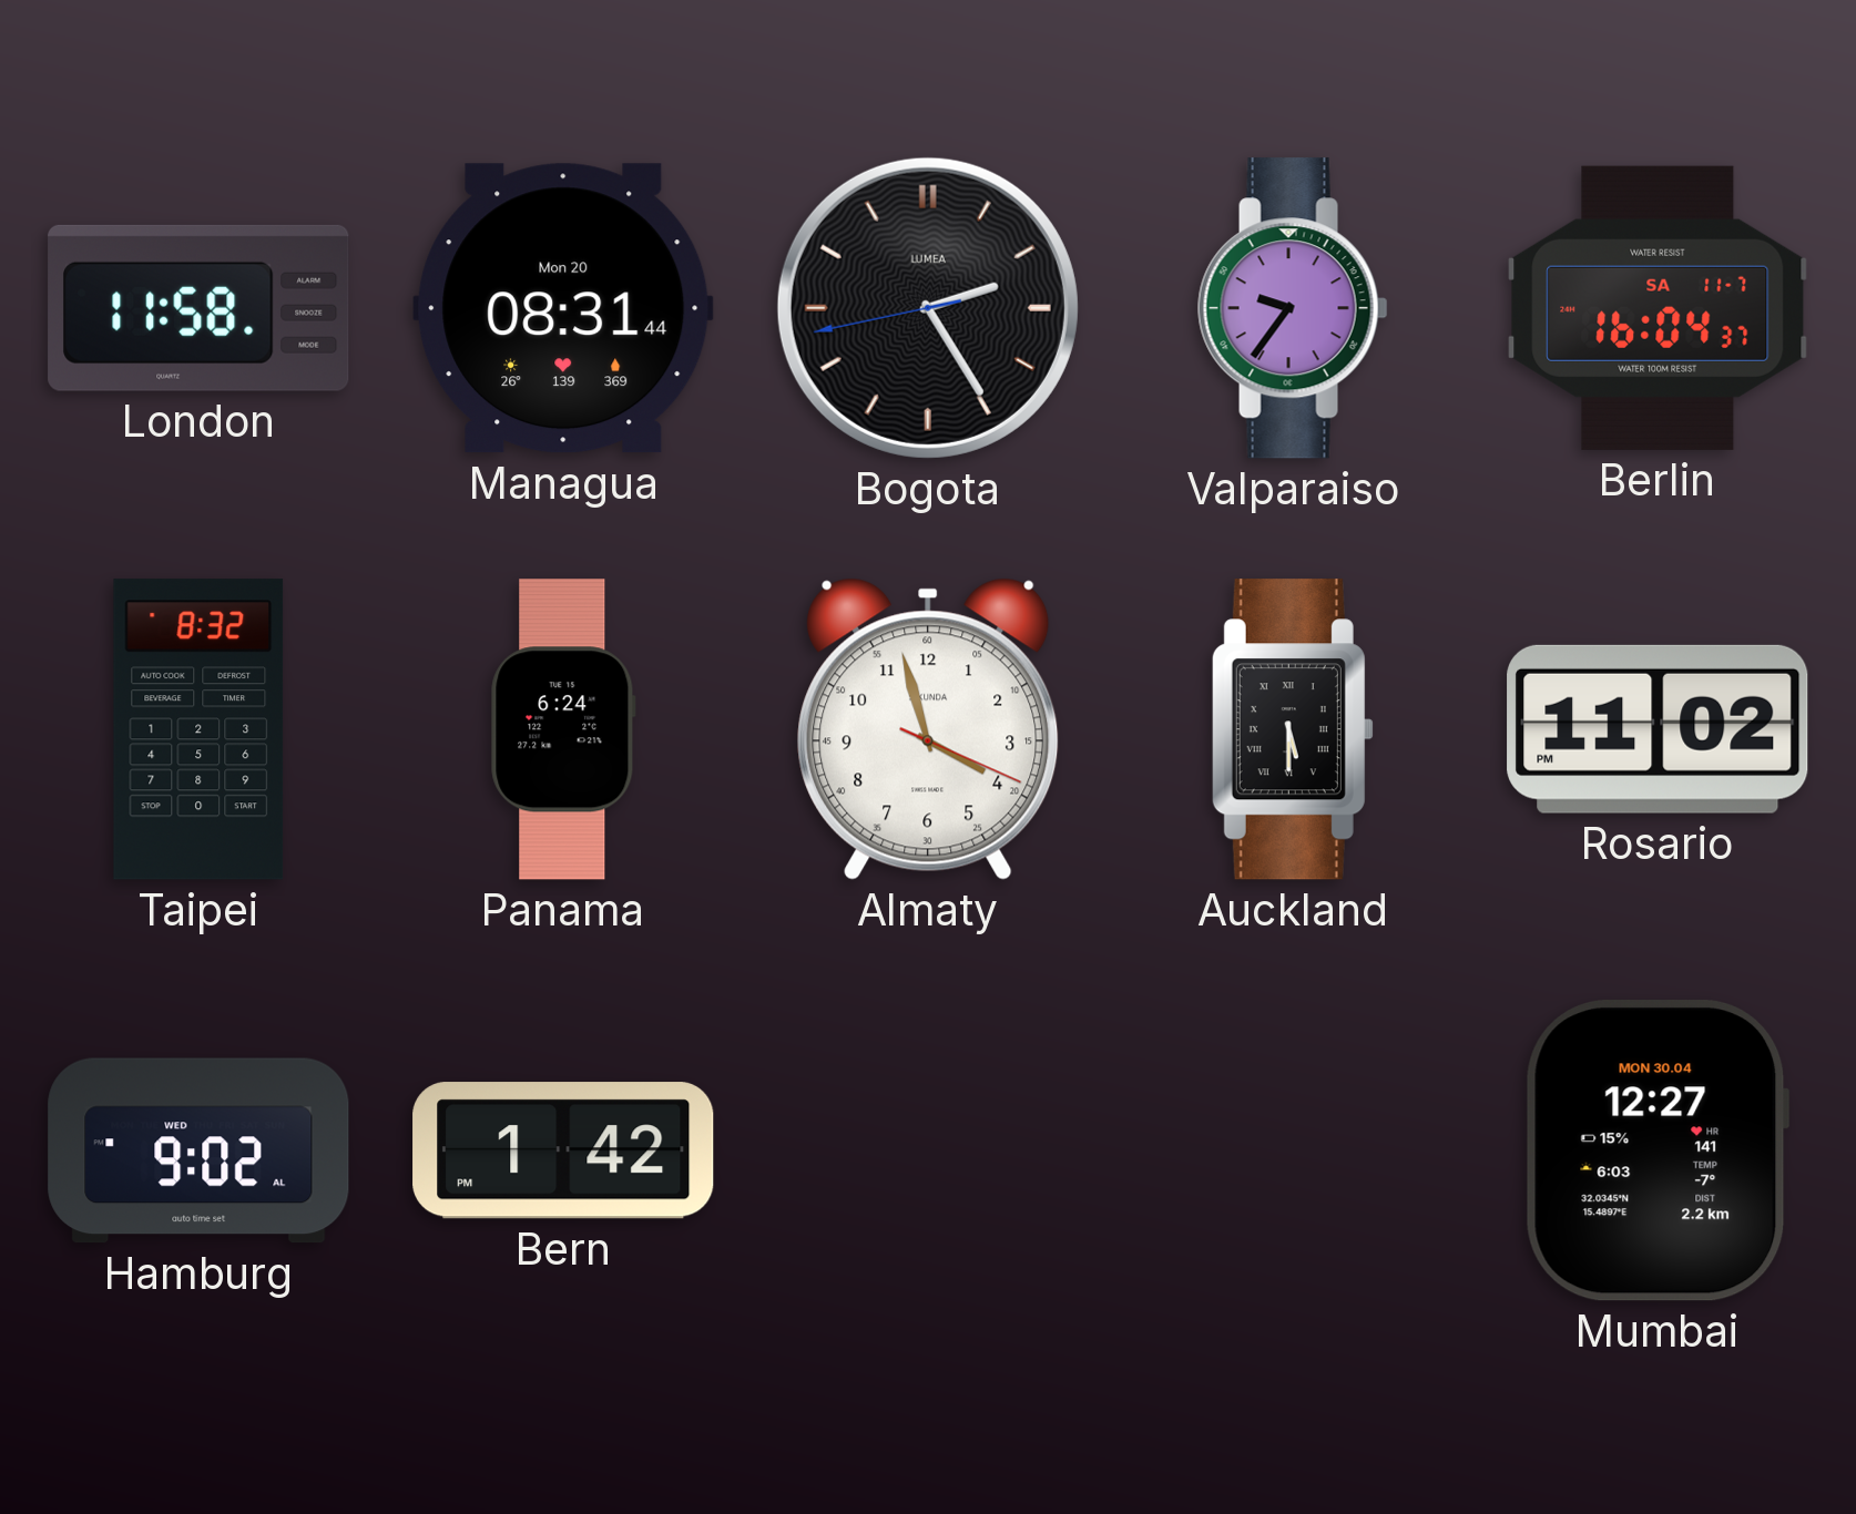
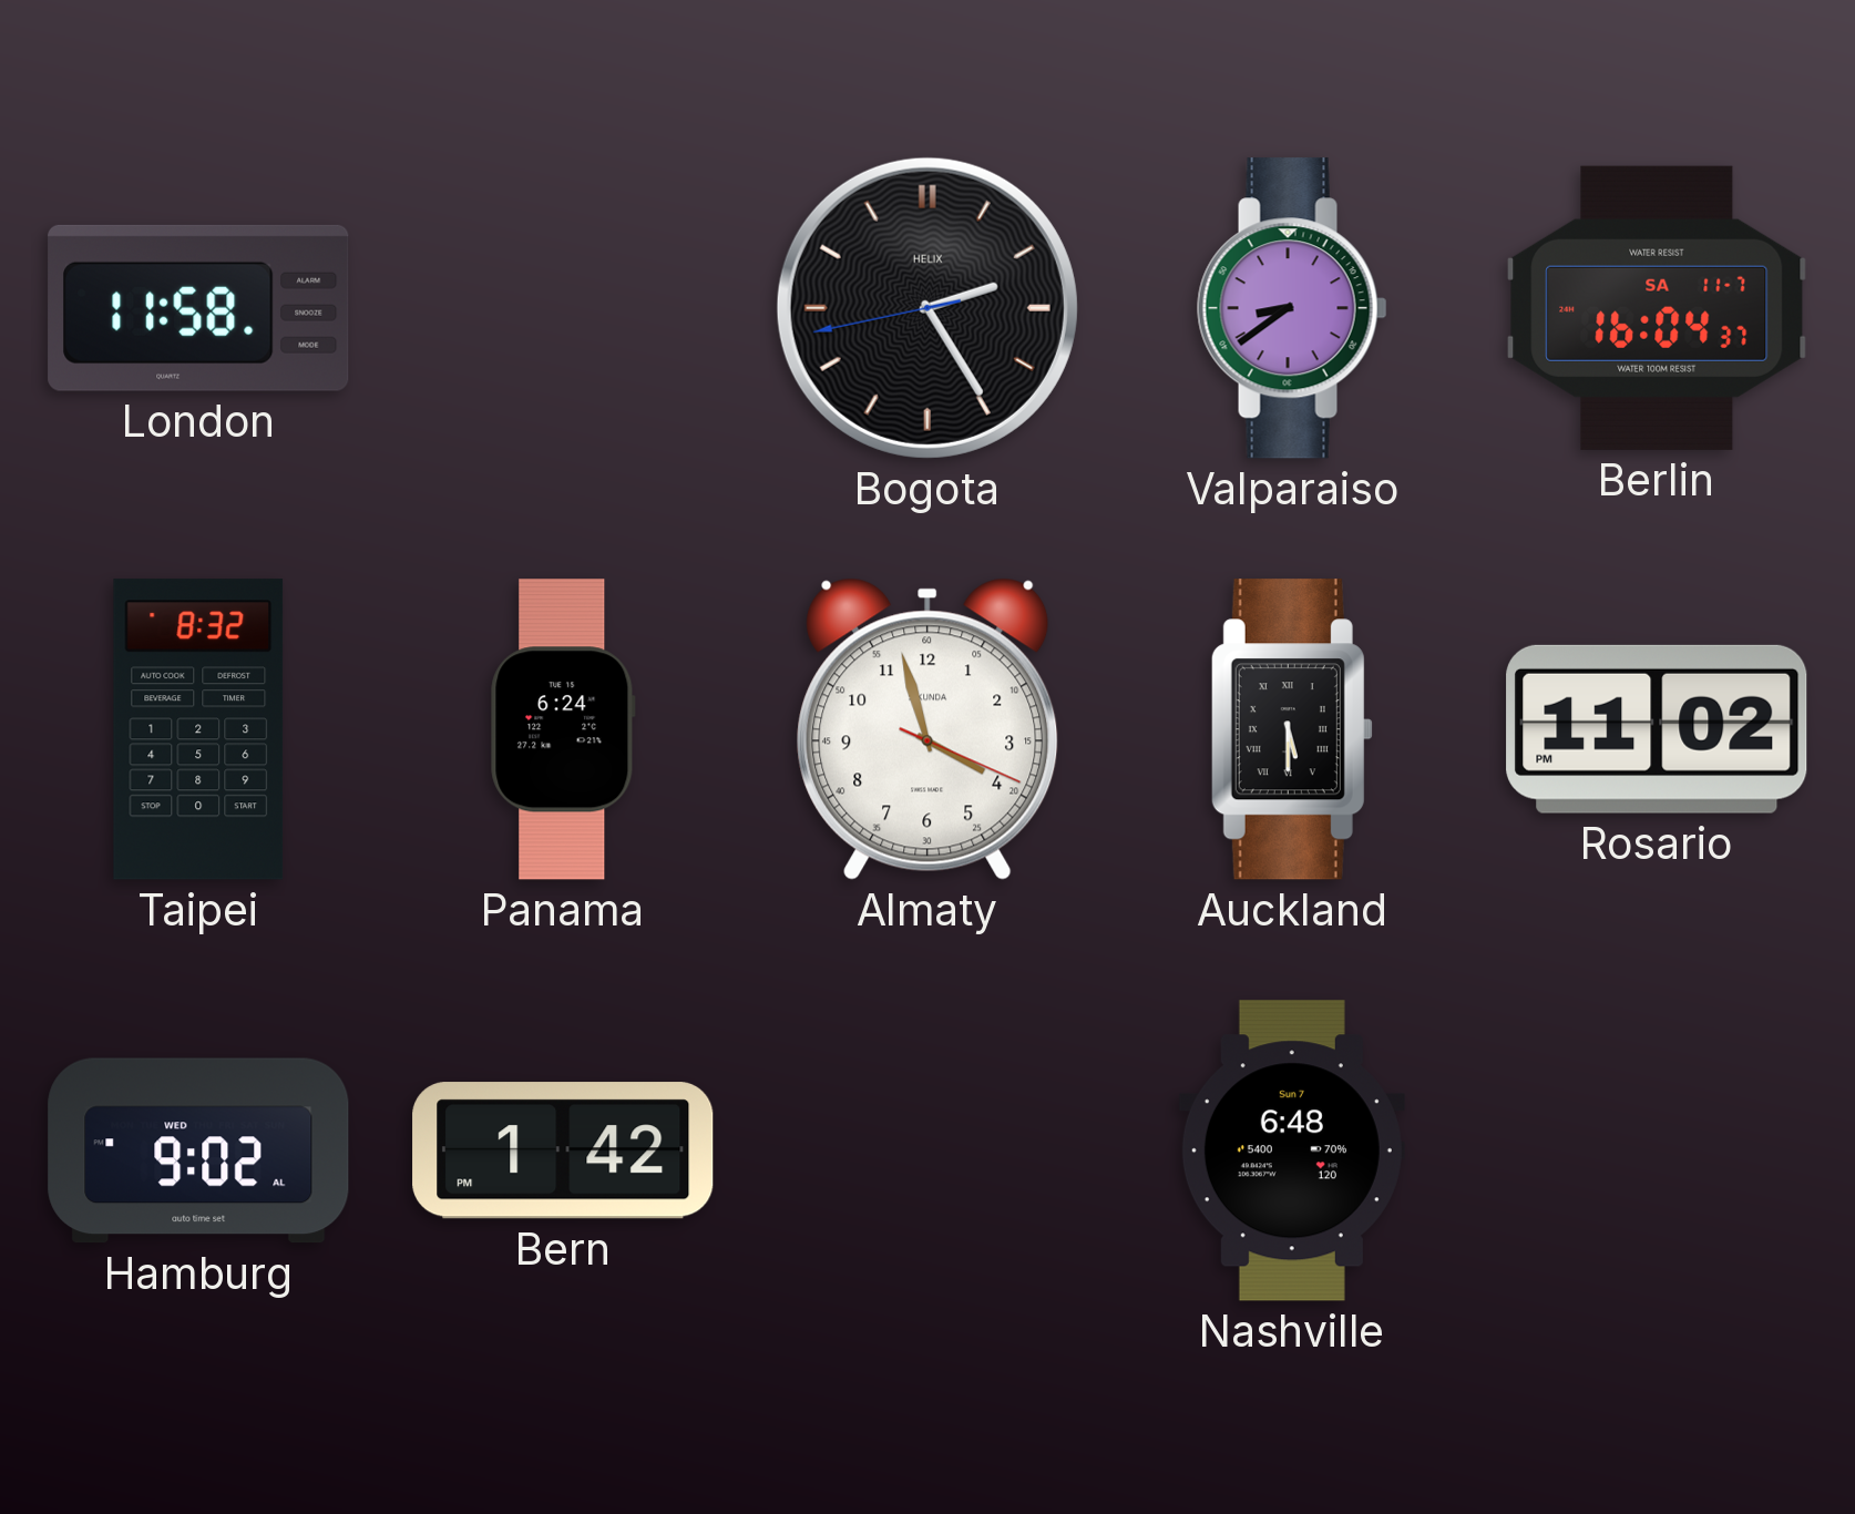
Managua: 08:31 -> none
Bogota brand: LUMEA -> HELIX
Valparaiso: 9:36 -> 8:39
Nashville: none -> 6:48
Mumbai: 12:27 -> none
